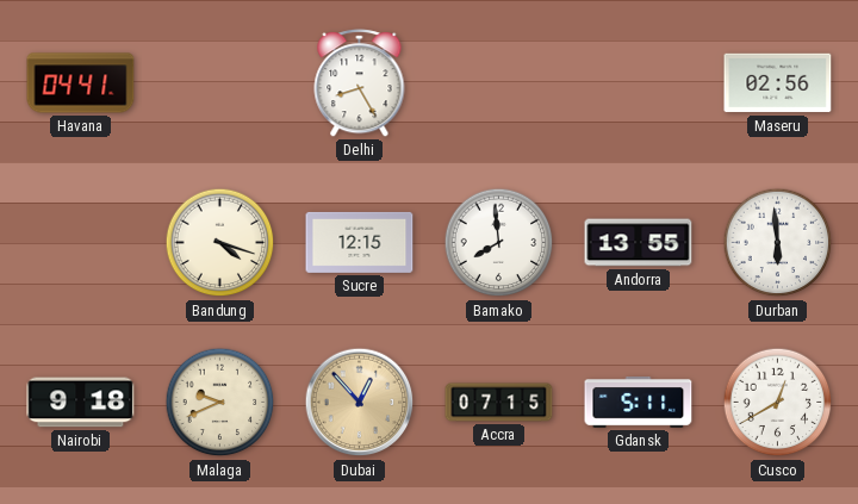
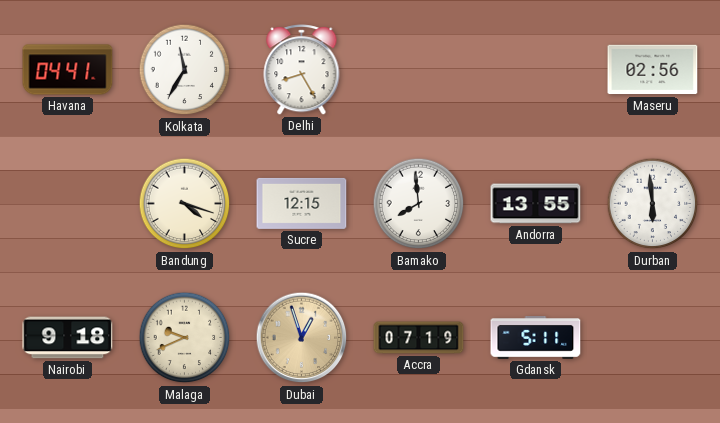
Kolkata: none -> 11:35
Dubai: 12:53 -> 12:57
Accra: 07:15 -> 07:19
Cusco: 12:40 -> none
